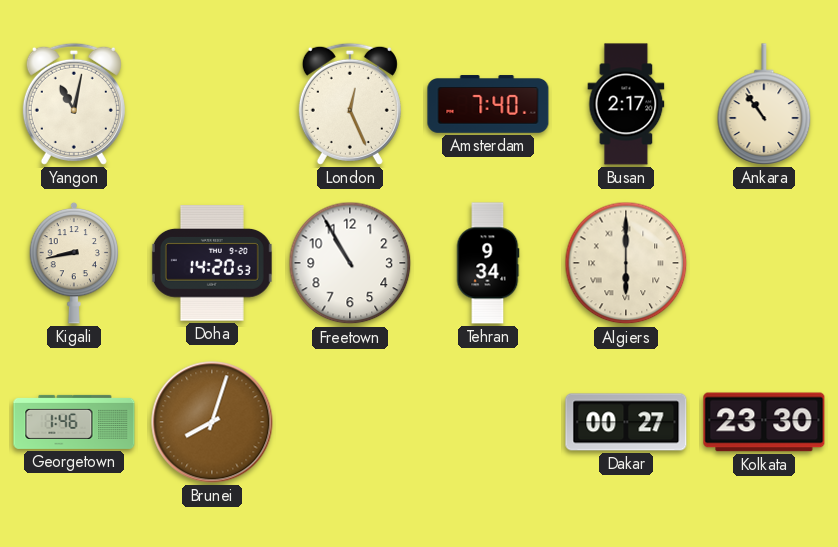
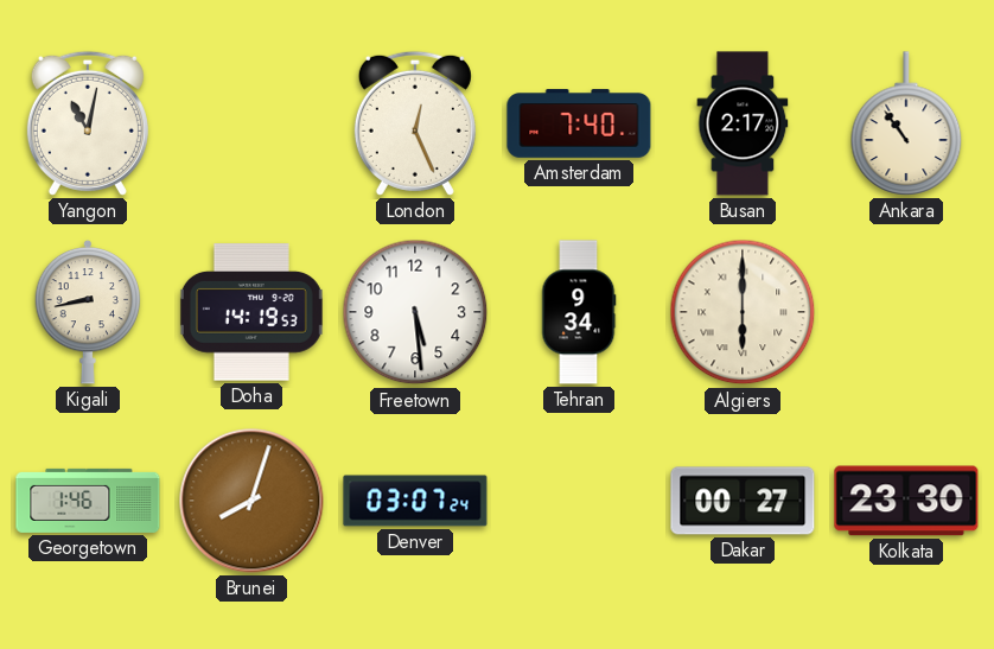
Doha: 14:20 -> 14:19
Freetown: 10:55 -> 5:29
Denver: none -> 03:07
